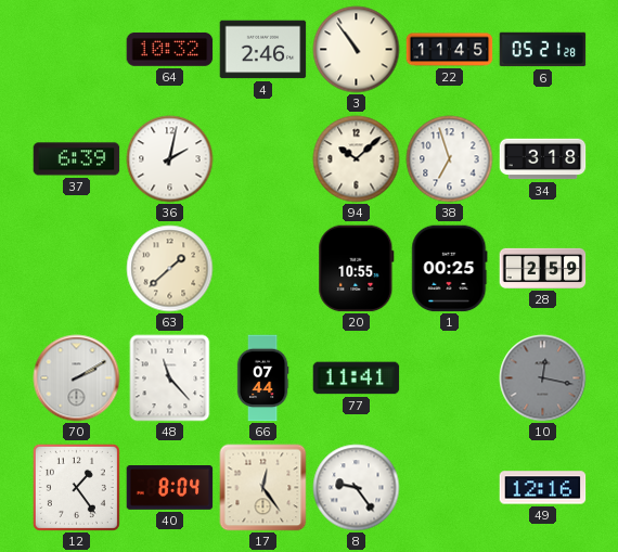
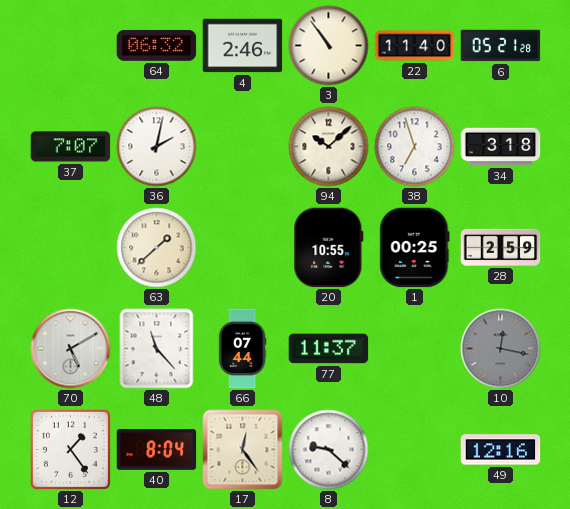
64: 10:32 -> 06:32
22: 11:45 -> 11:40
37: 6:39 -> 7:07
70: 2:10 -> 5:10
77: 11:41 -> 11:37
8: 9:24 -> 9:22
